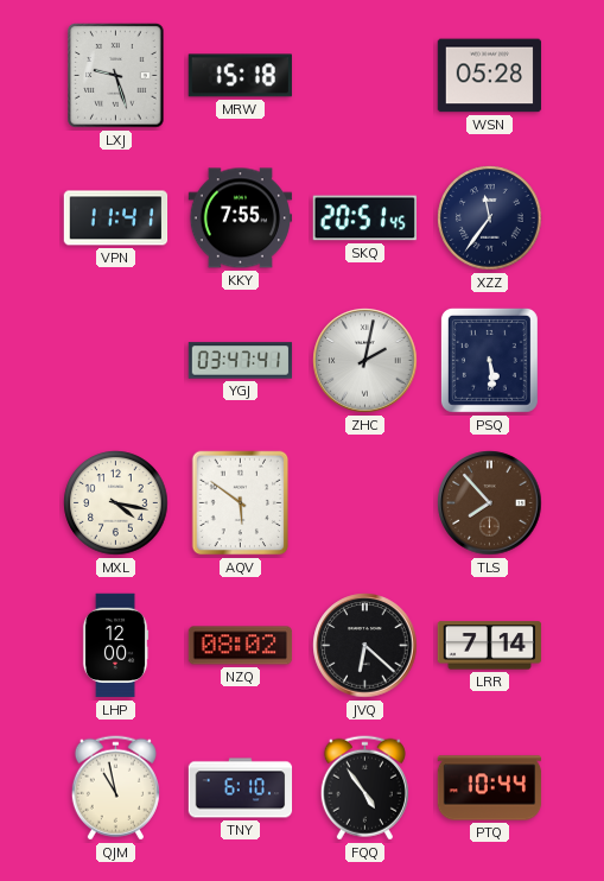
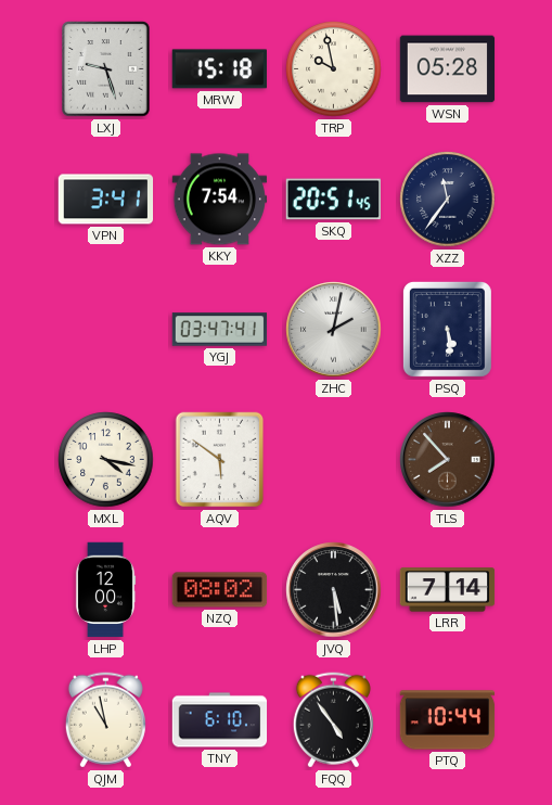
TRP: none -> 9:58
VPN: 11:41 -> 3:41
KKY: 7:55 -> 7:54
JVQ: 6:22 -> 5:29
